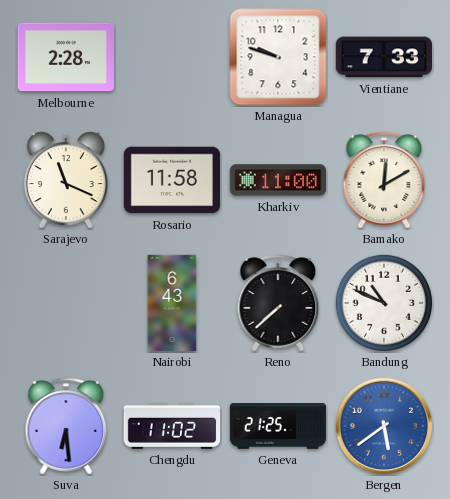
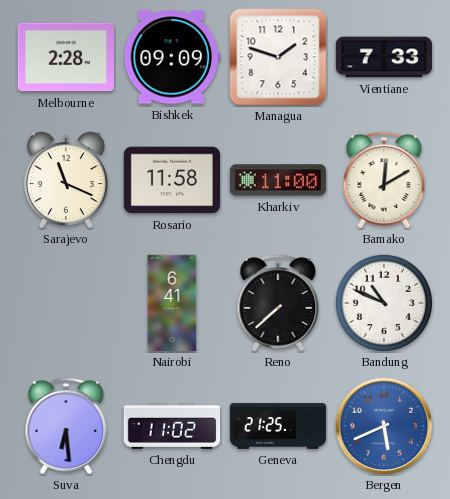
Bishkek: none -> 09:09
Managua: 9:48 -> 1:48
Nairobi: 6:43 -> 6:41
Bergen: 5:39 -> 5:41
